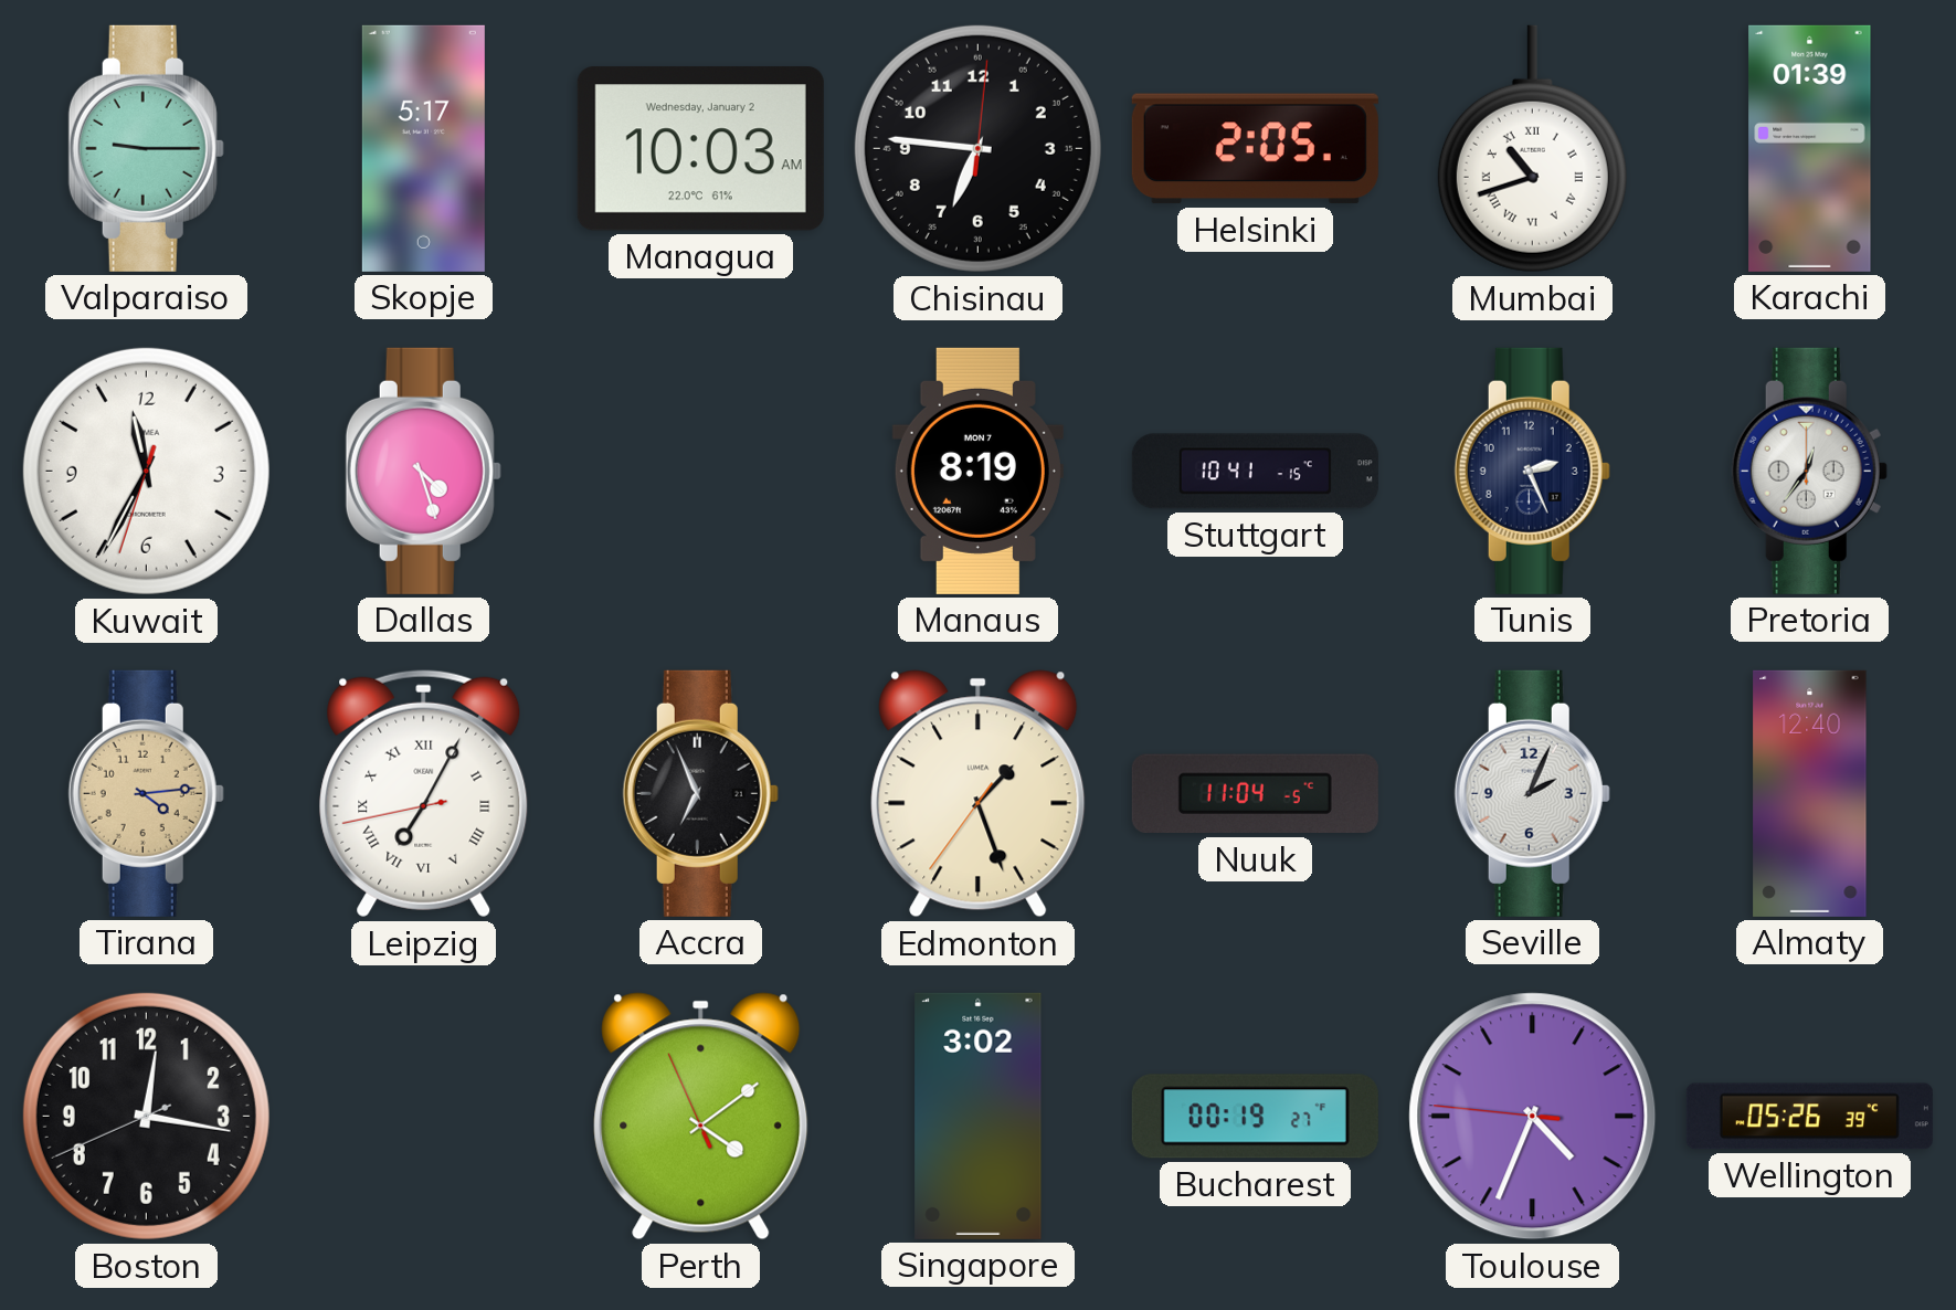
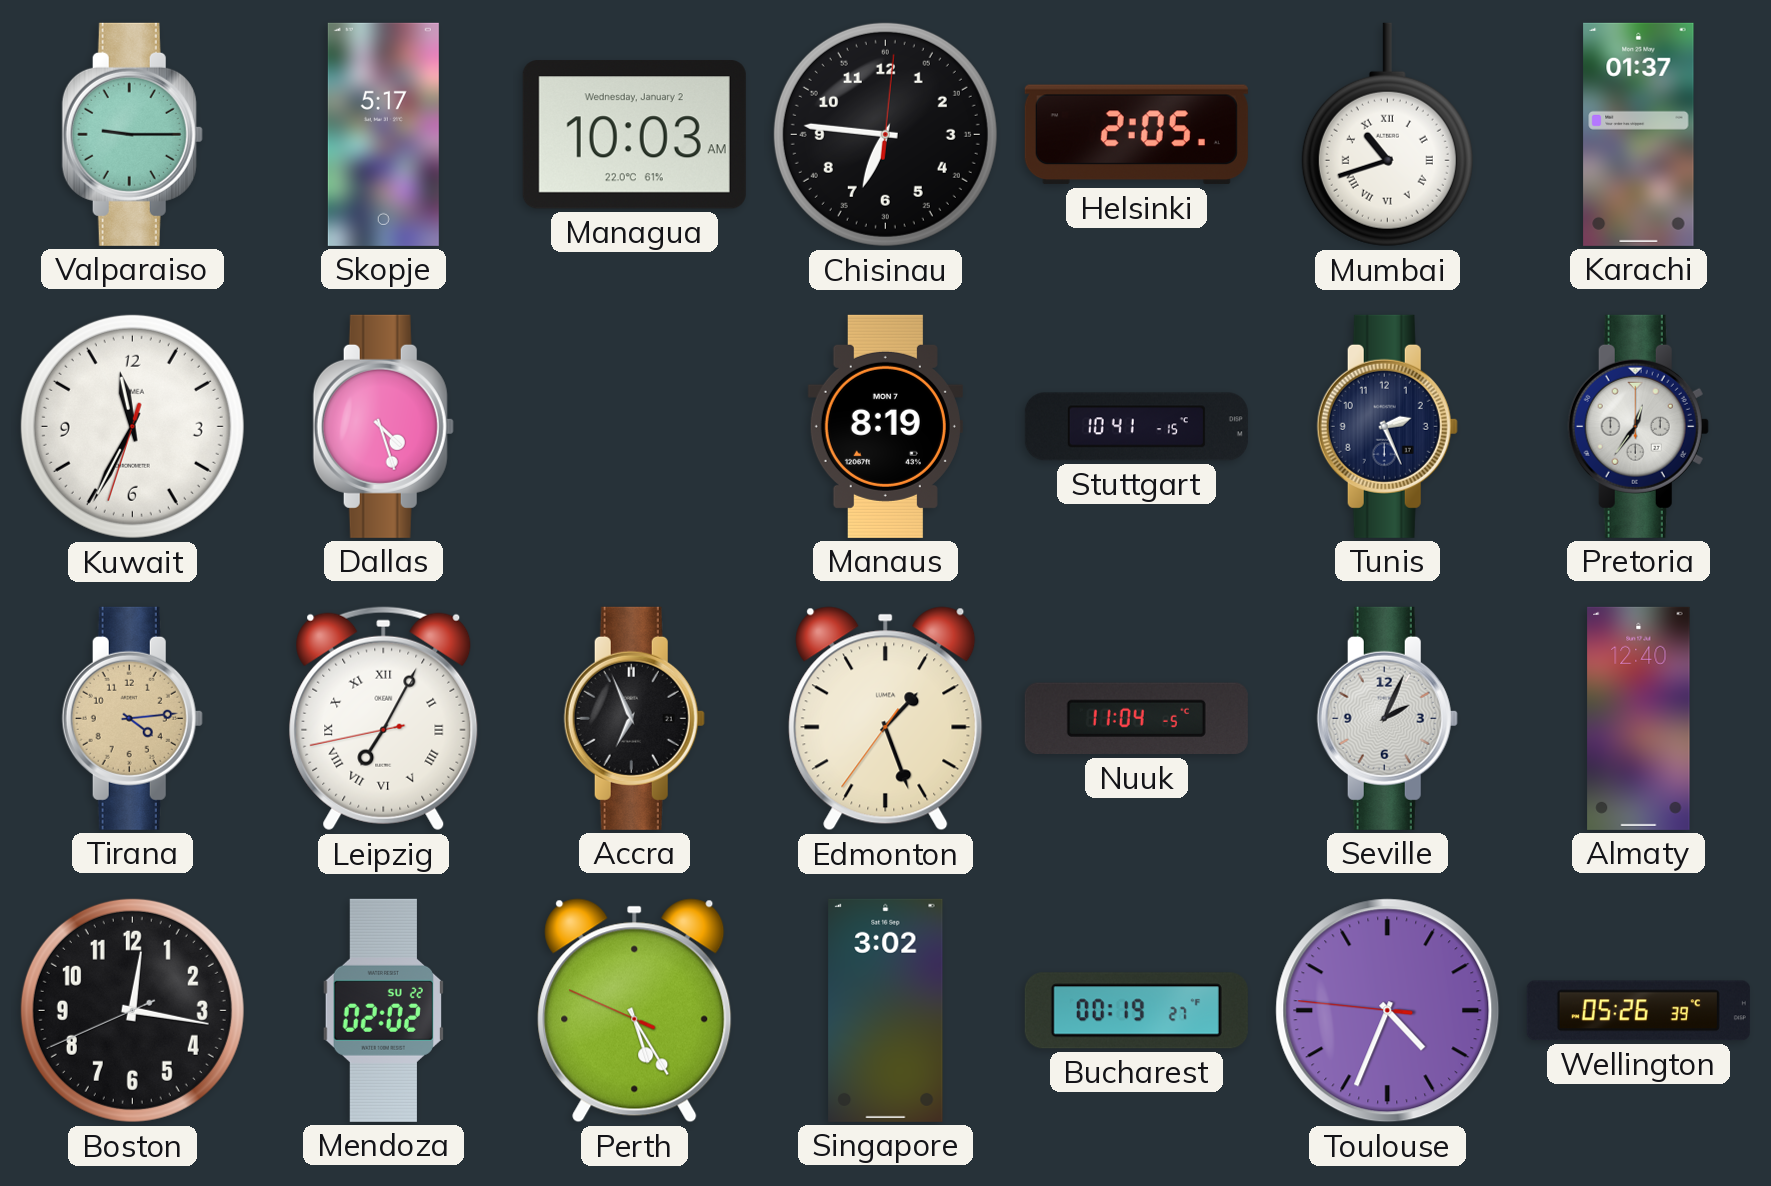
Karachi: 01:39 -> 01:37
Mendoza: none -> 02:02
Perth: 4:08 -> 5:24
